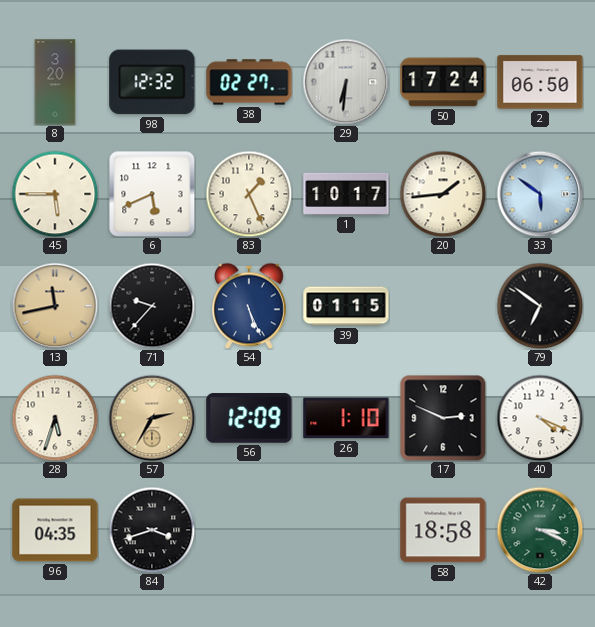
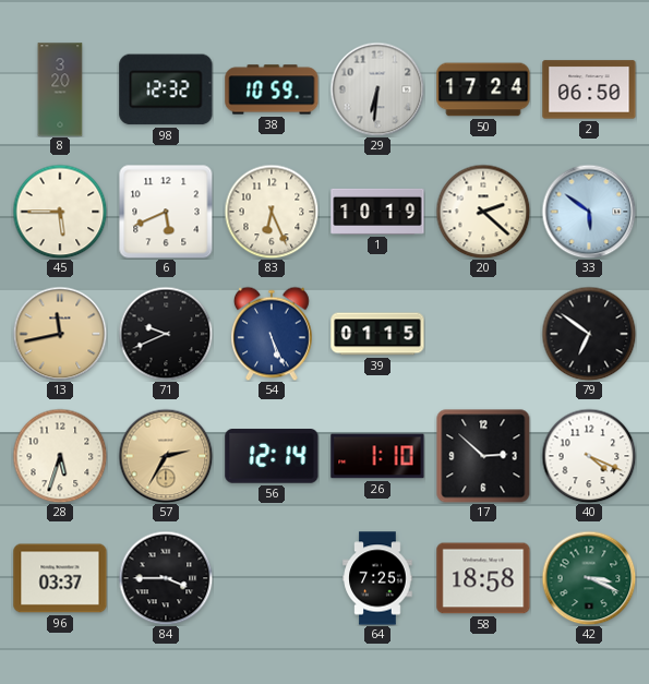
38: 02:27 -> 10:59
83: 1:26 -> 6:26
1: 10:17 -> 10:19
20: 1:44 -> 2:22
71: 9:37 -> 9:41
56: 12:09 -> 12:14
17: 2:49 -> 2:52
96: 04:35 -> 03:37
84: 3:42 -> 3:45
64: none -> 7:25
